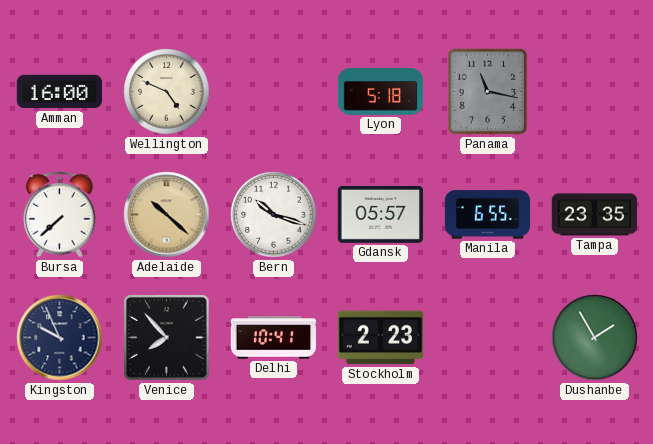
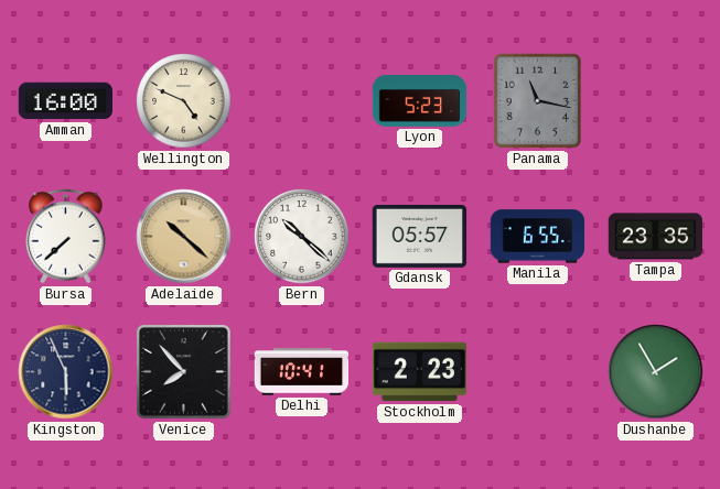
Lyon: 5:18 -> 5:23
Bern: 10:18 -> 10:22
Kingston: 9:56 -> 5:56
